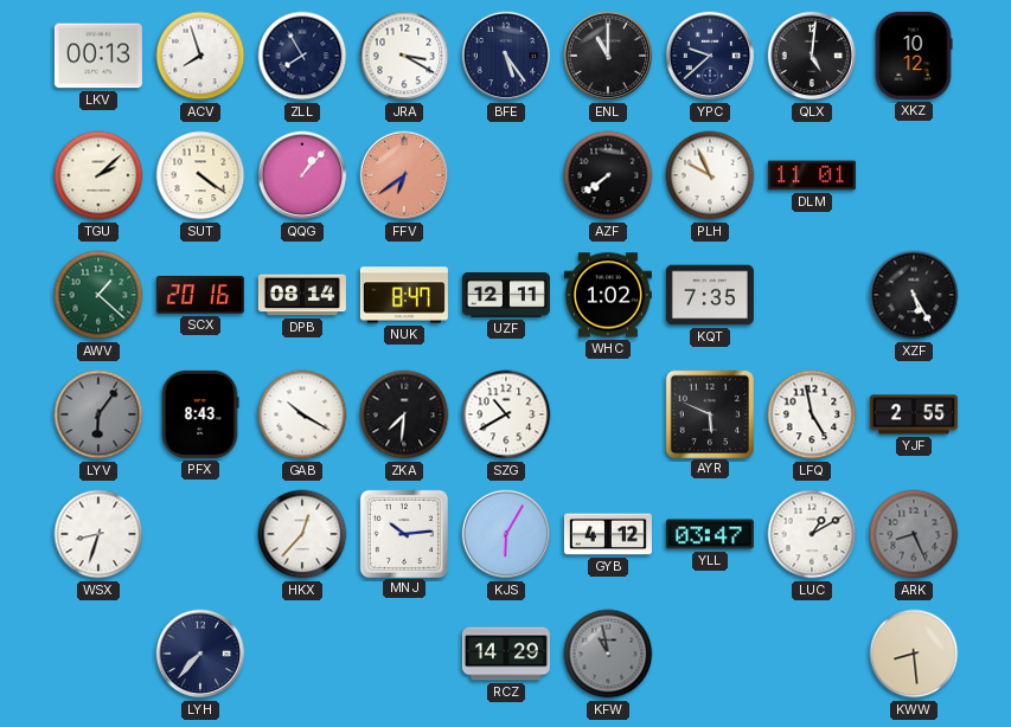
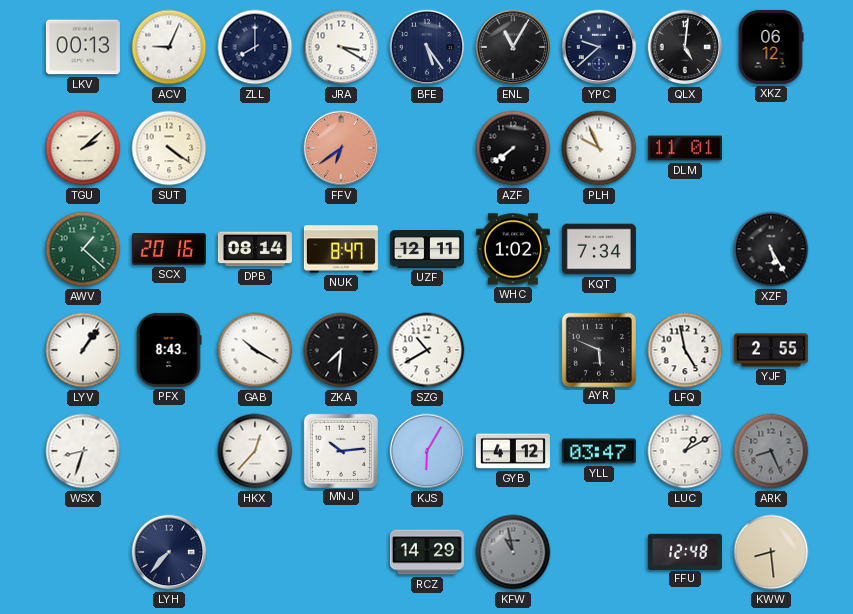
ACV: 7:57 -> 9:04
ZLL: 7:55 -> 8:00
ENL: 11:00 -> 11:05
XKZ: 10:12 -> 06:12
QQG: 1:07 -> none
KQT: 7:35 -> 7:34
LYV: 6:06 -> 1:06
LYV dial: grey -> white
FFU: none -> 12:48
